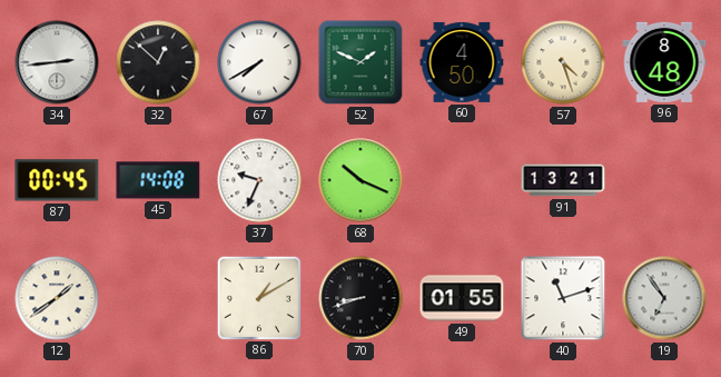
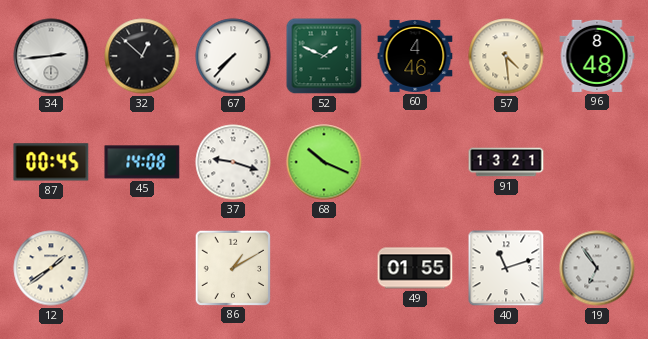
67: 7:40 -> 7:37
60: 4:50 -> 4:46
57: 4:27 -> 4:29
37: 9:34 -> 9:18
70: 8:42 -> none
